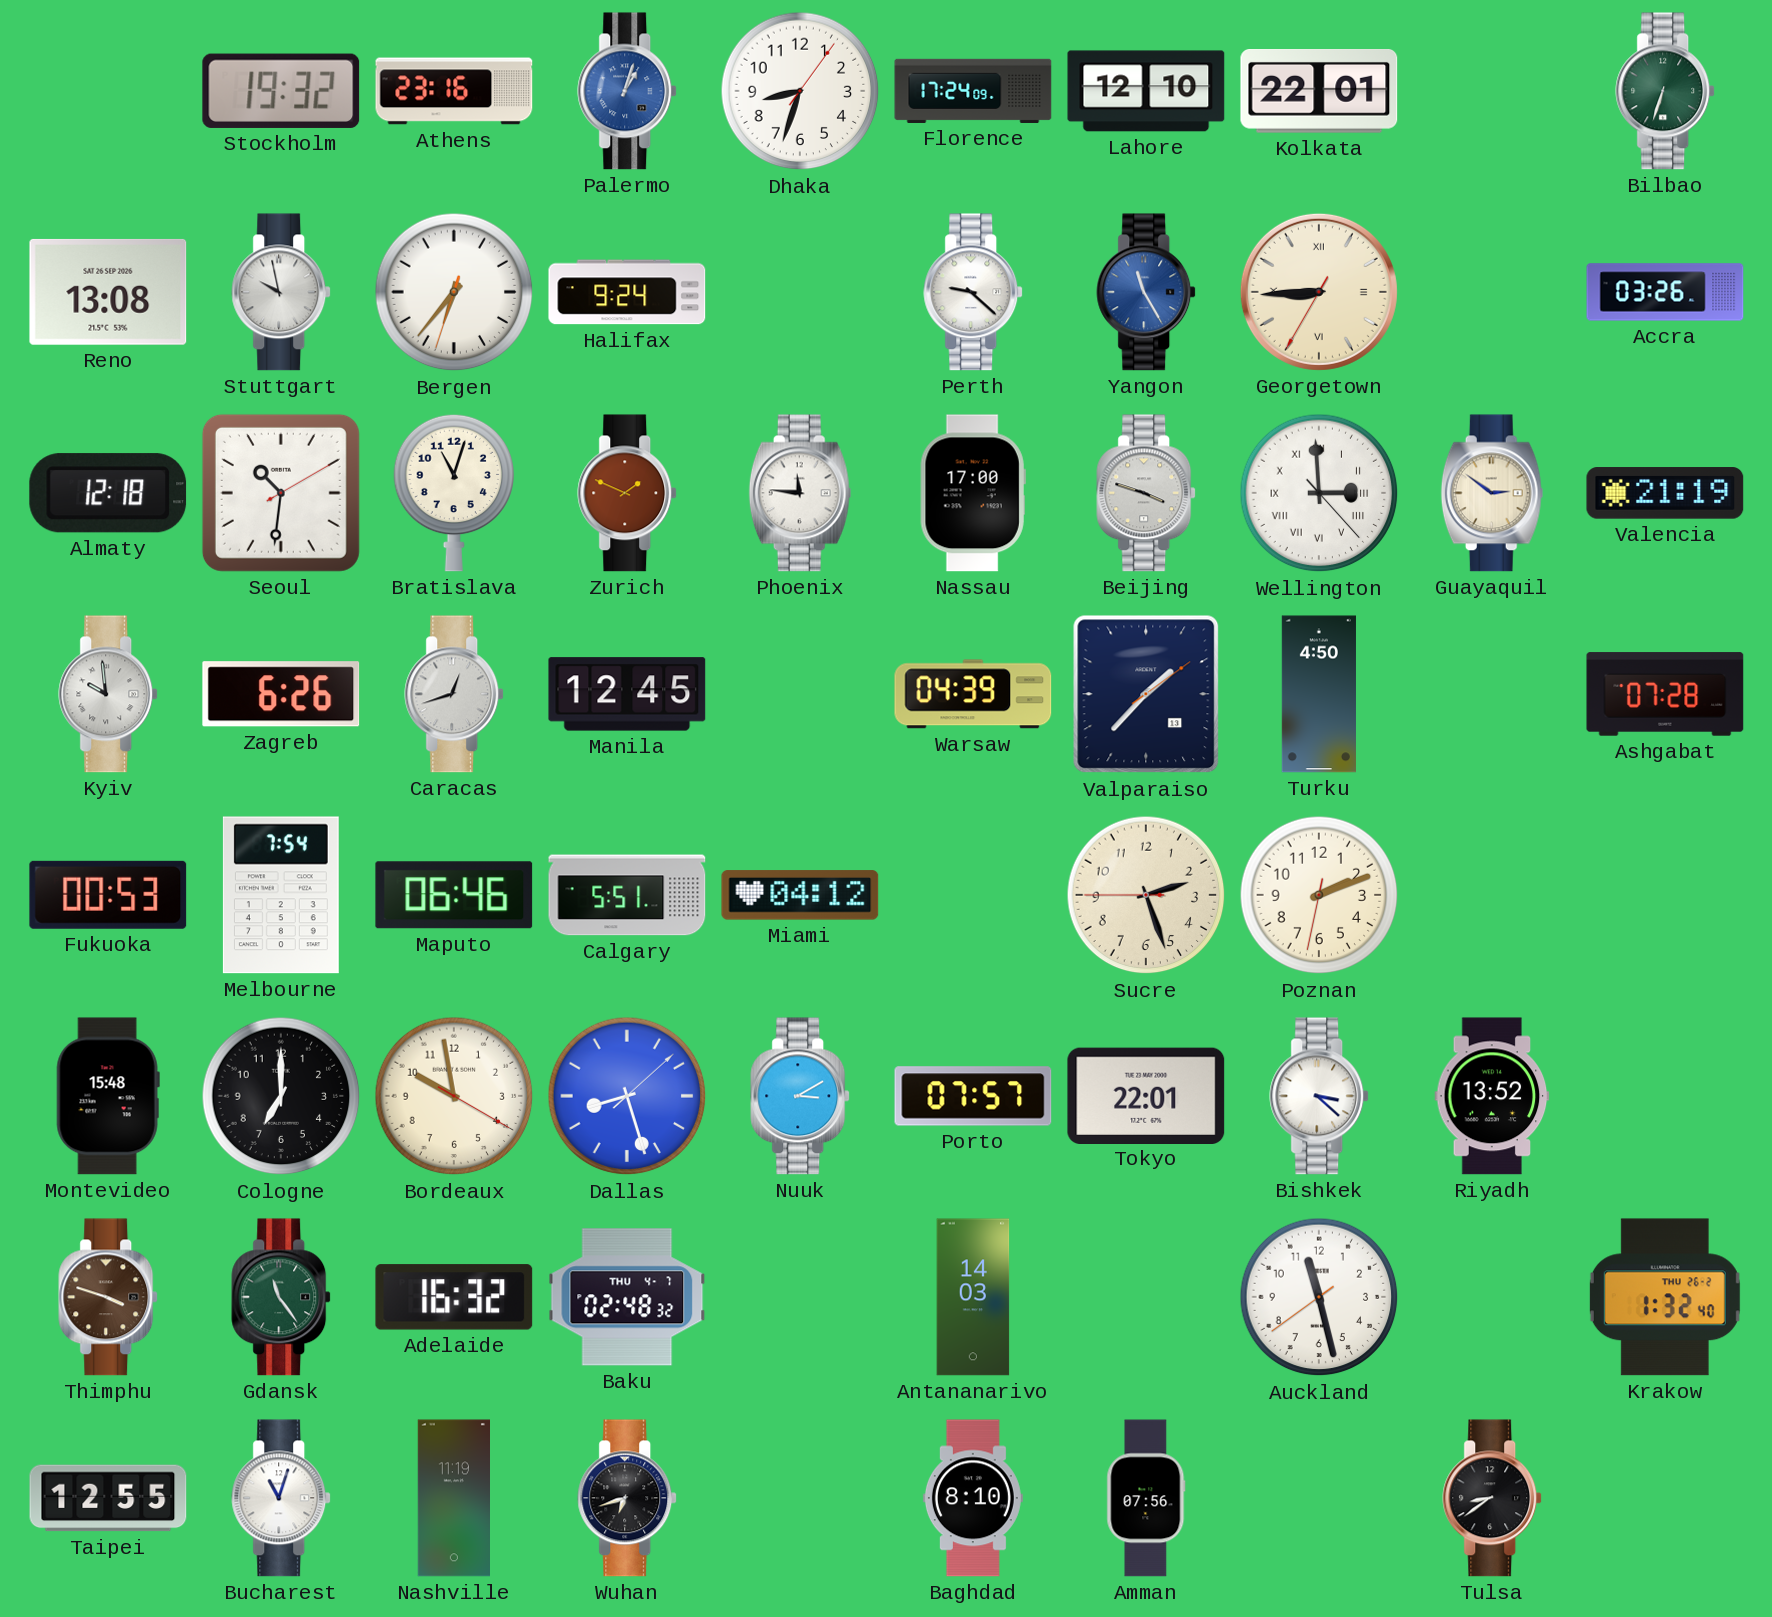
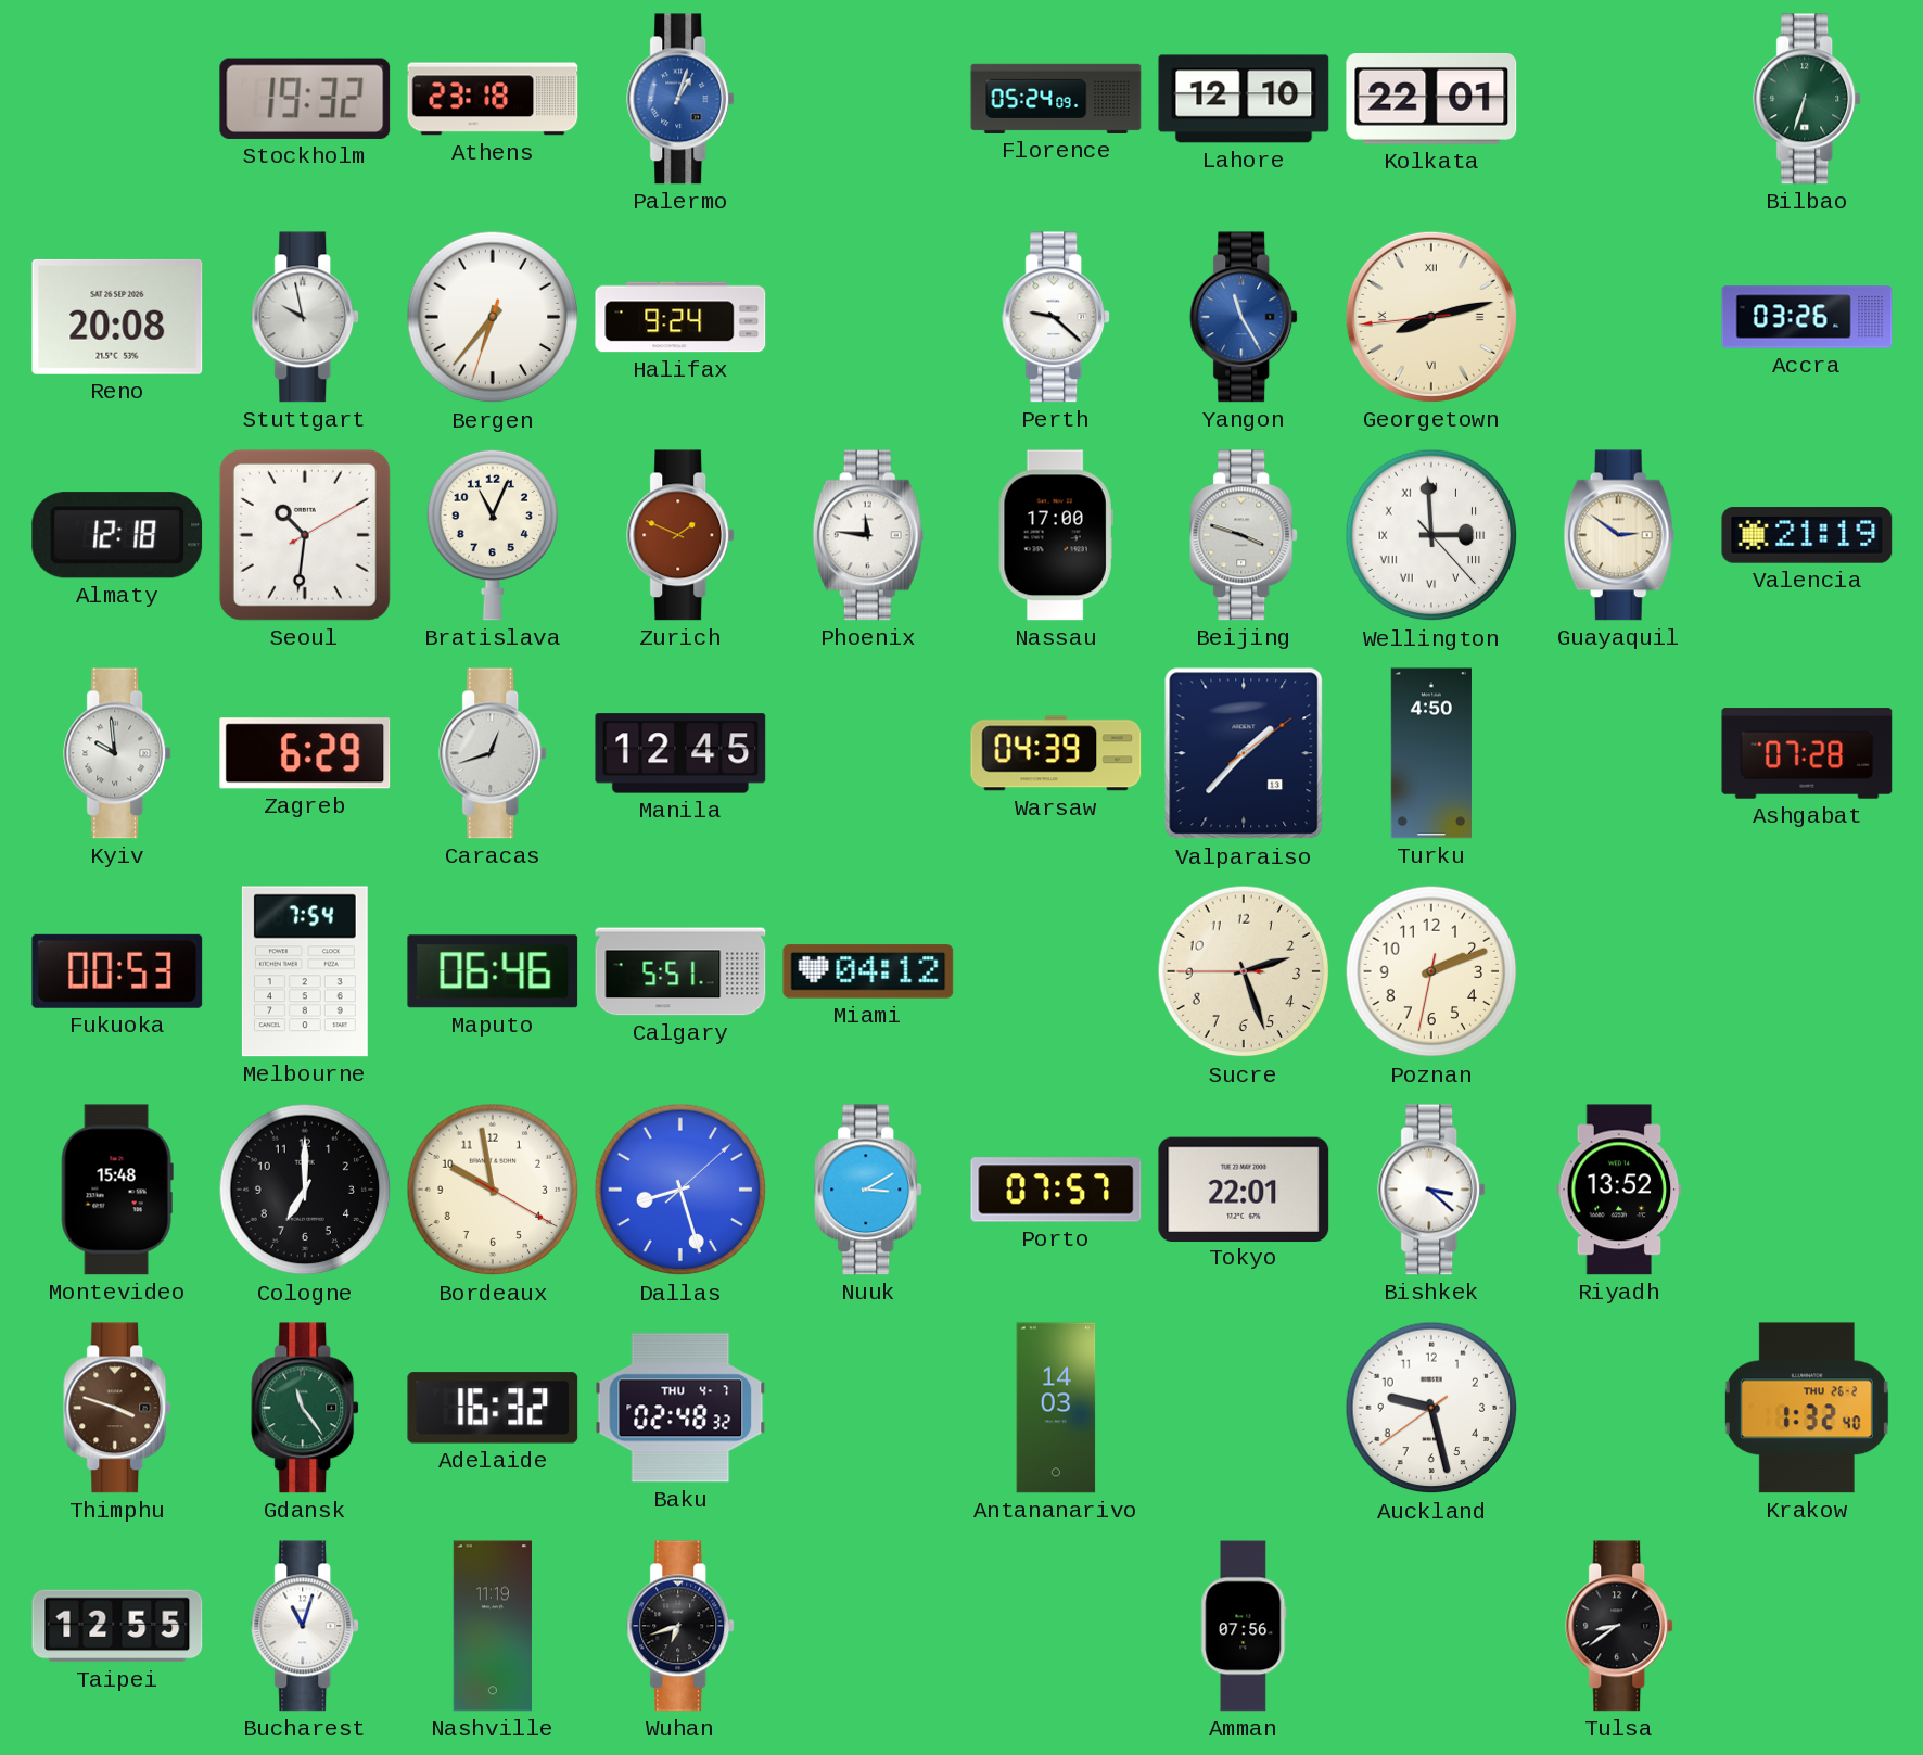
Athens: 23:16 -> 23:18
Dhaka: 8:33 -> none
Florence: 17:24 -> 05:24
Reno: 13:08 -> 20:08
Georgetown: 8:44 -> 8:12
Bratislava: 11:03 -> 11:04
Zagreb: 6:26 -> 6:29
Auckland: 11:27 -> 9:27
Baghdad: 8:10 -> none
